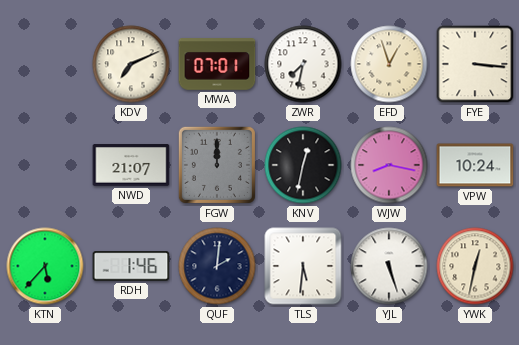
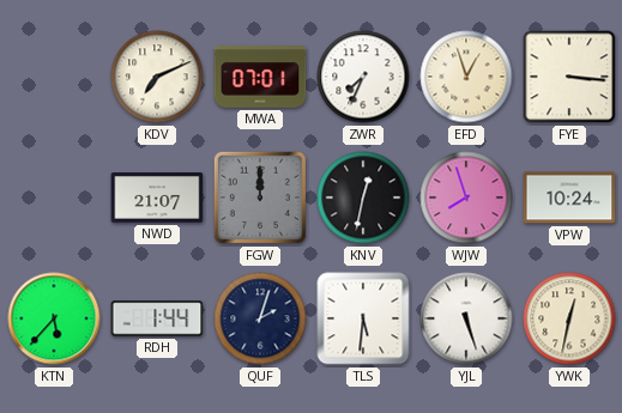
ZWR: 7:32 -> 7:34
WJW: 8:17 -> 7:57
RDH: 1:46 -> 1:44
QUF: 2:01 -> 2:03
